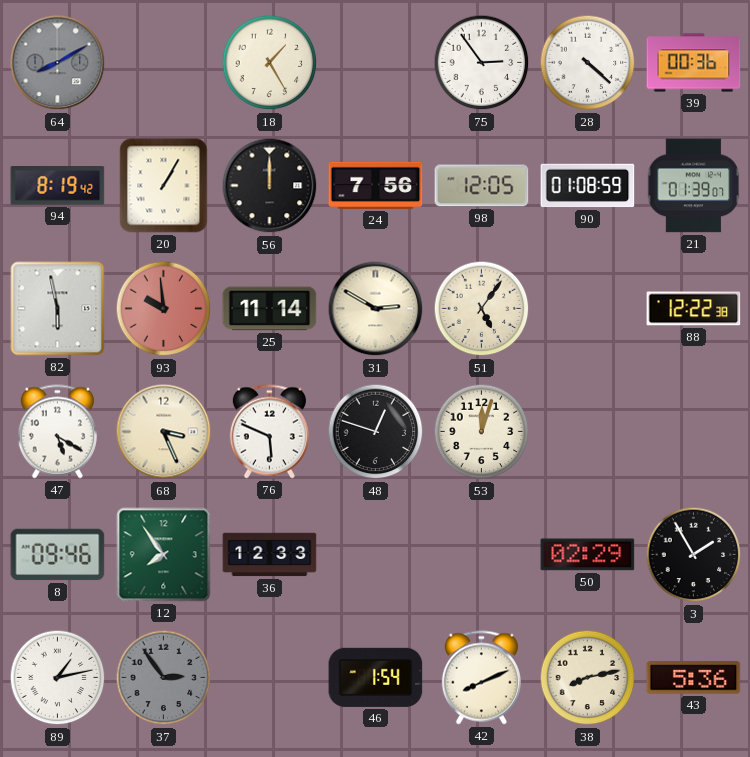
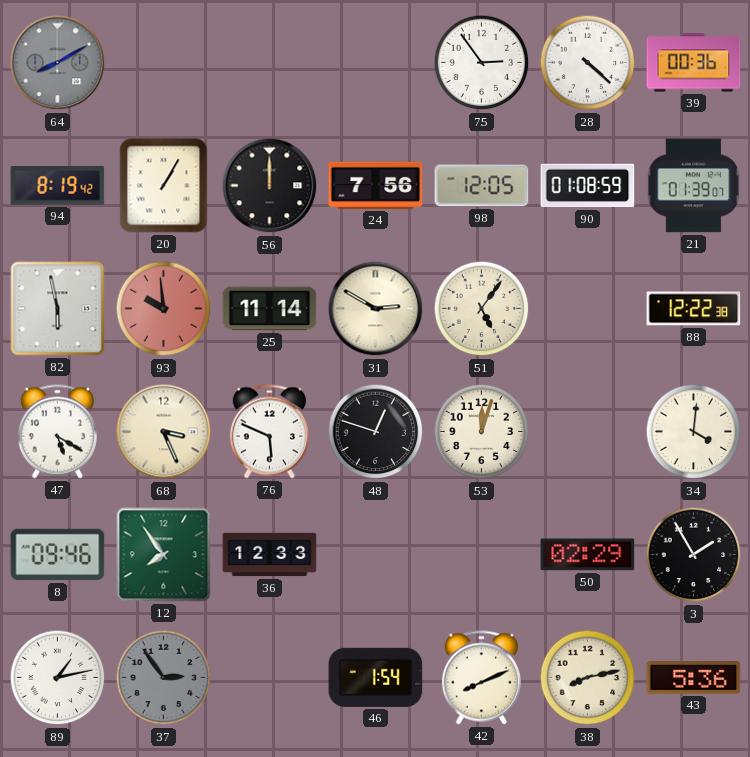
18: 1:25 -> none
34: none -> 4:01
